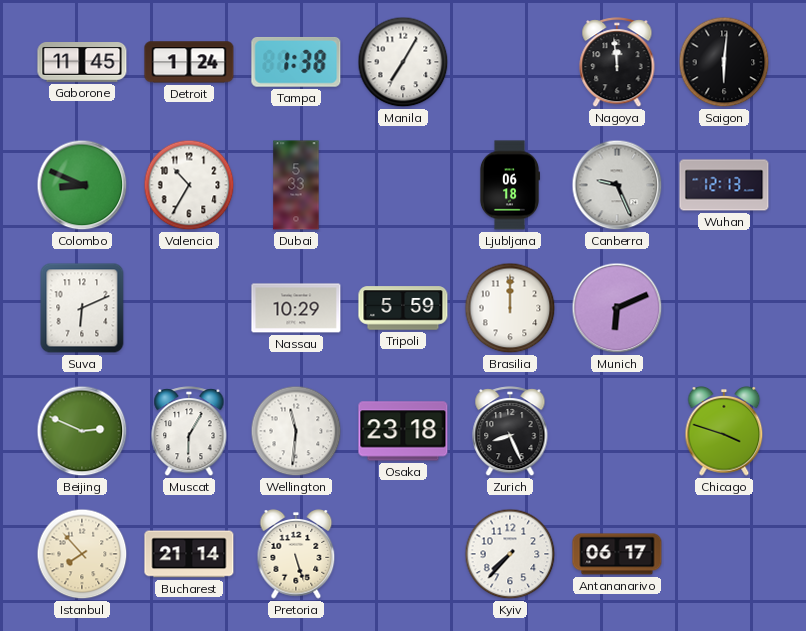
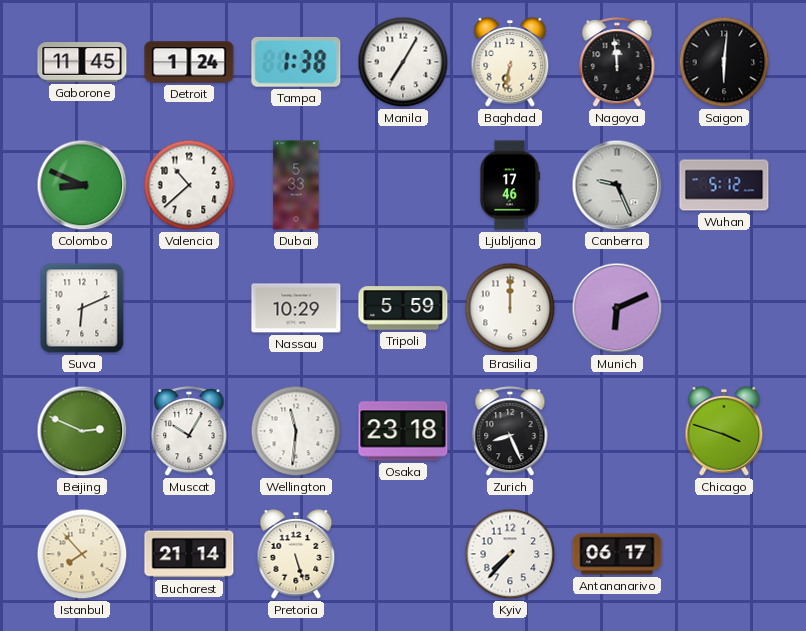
Baghdad: none -> 6:32
Valencia: 10:35 -> 10:38
Ljubljana: 06:18 -> 17:46
Wuhan: 12:13 -> 5:12
Muscat: 6:05 -> 10:05
